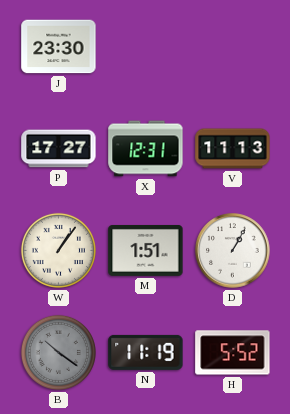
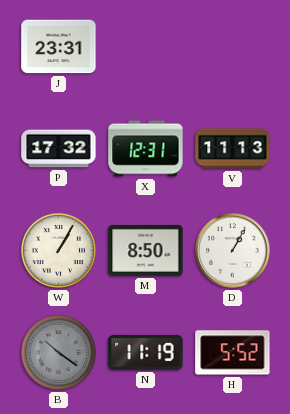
J: 23:30 -> 23:31
P: 17:27 -> 17:32
W: 1:06 -> 1:05
M: 1:51 -> 8:50
